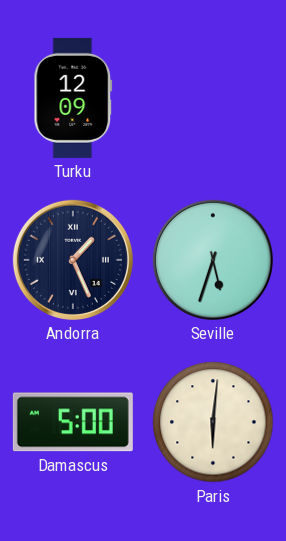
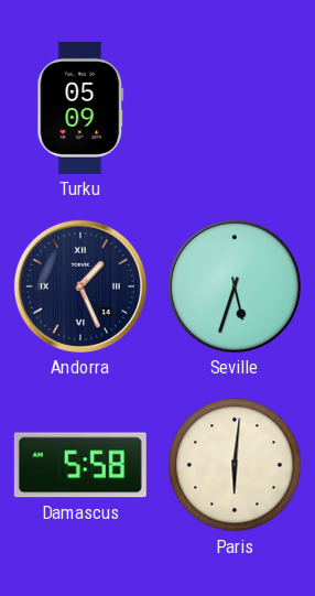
Turku: 12:09 -> 05:09
Damascus: 5:00 -> 5:58
